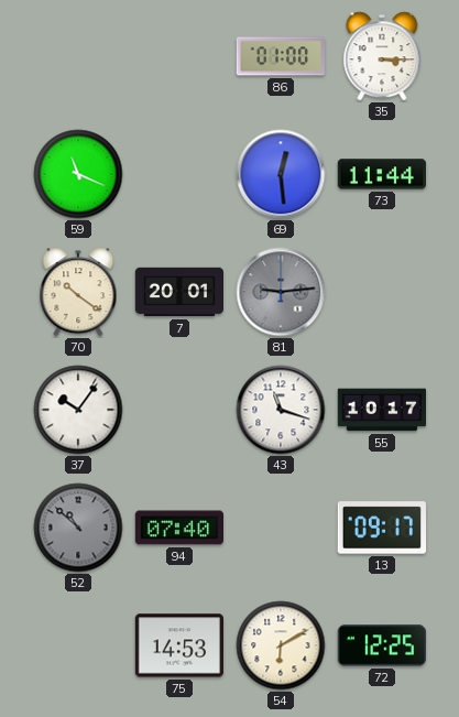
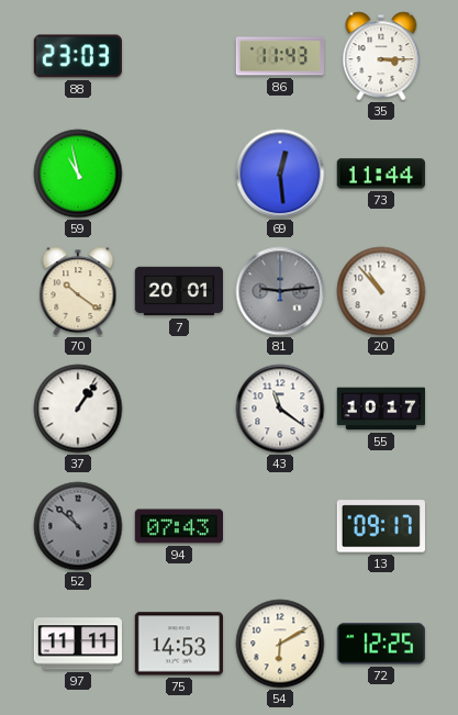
88: none -> 23:03
86: 01:00 -> 11:43
59: 11:19 -> 10:58
20: none -> 10:53
37: 10:06 -> 1:06
43: 11:18 -> 11:21
94: 07:40 -> 07:43
97: none -> 11:11
